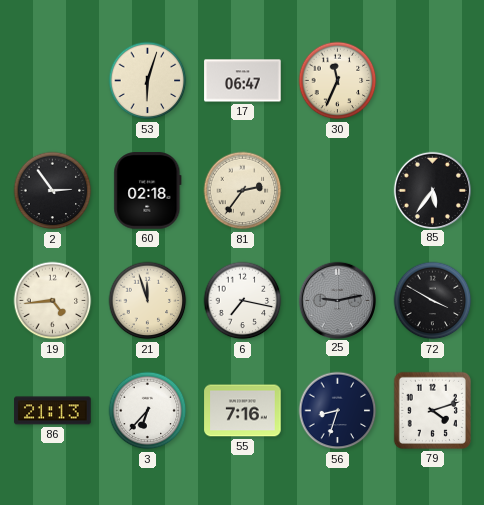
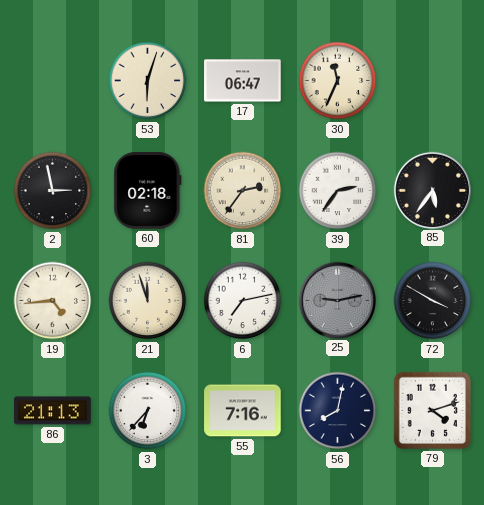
2: 2:54 -> 2:58
39: none -> 2:36
6: 7:17 -> 7:13
56: 8:33 -> 8:02
